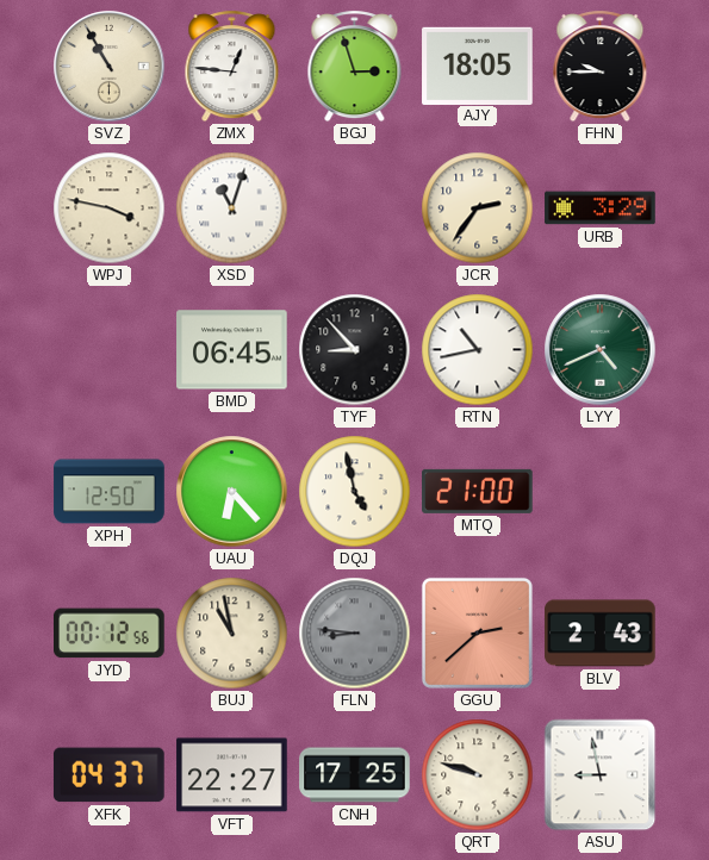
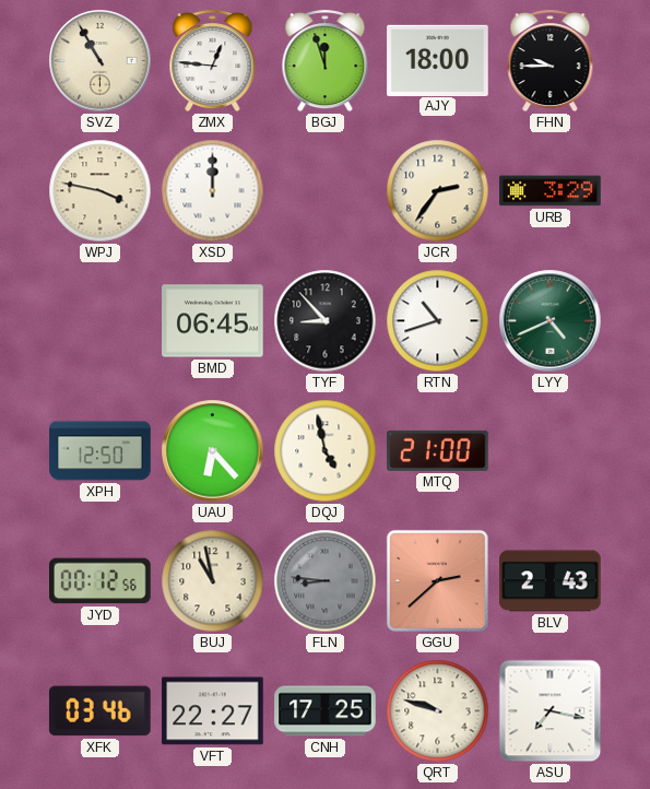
BGJ: 2:57 -> 11:57
AJY: 18:05 -> 18:00
XSD: 11:03 -> 12:00
RTN: 10:43 -> 10:42
XFK: 04:37 -> 03:46
ASU: 8:58 -> 7:17
